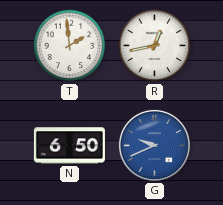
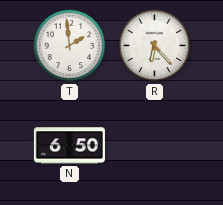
R: 12:43 -> 6:23
G: 9:41 -> none
